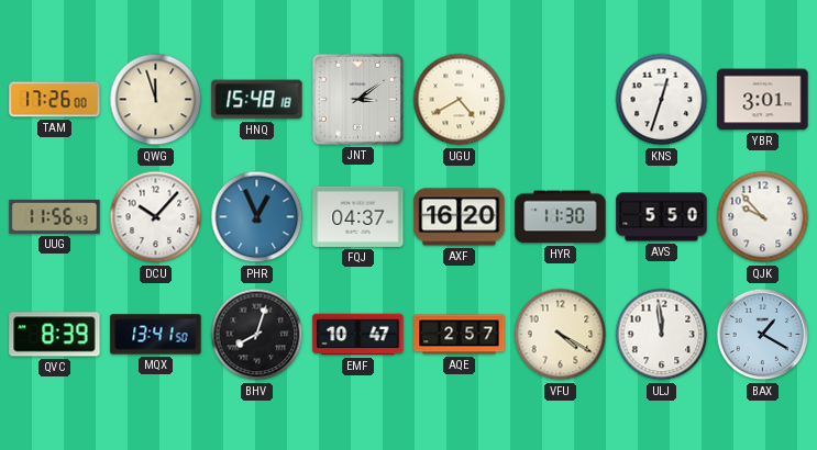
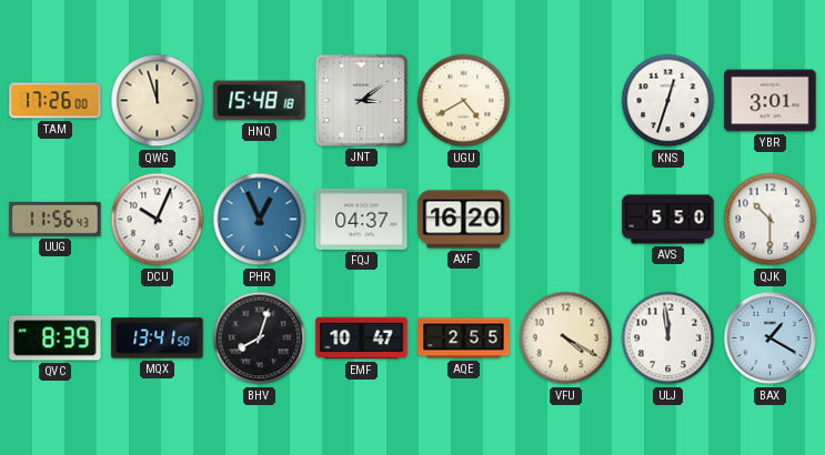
DCU: 10:07 -> 10:04
HYR: 11:30 -> none
QJK: 9:53 -> 10:30
AQE: 2:57 -> 2:55
